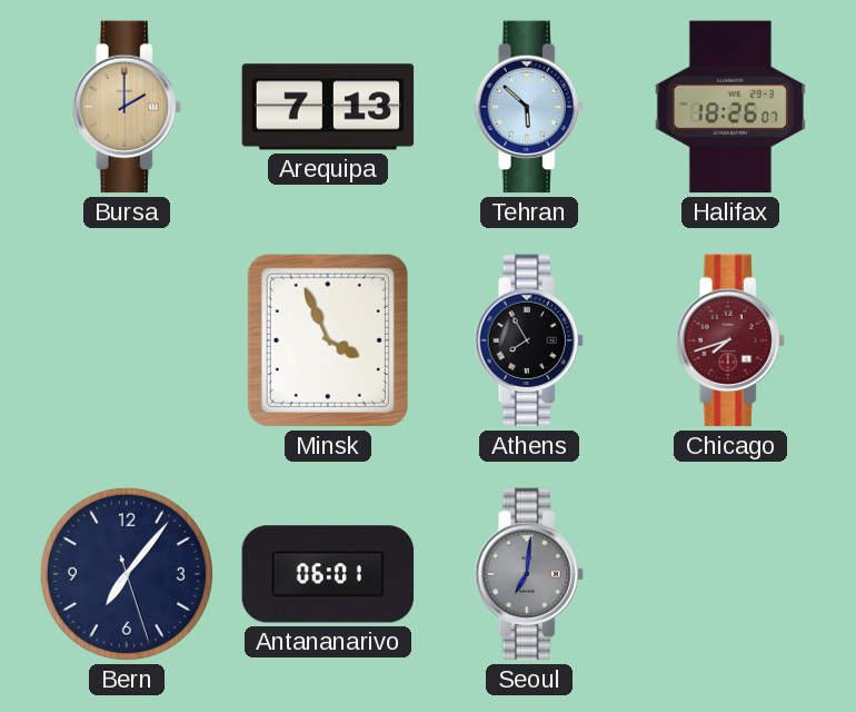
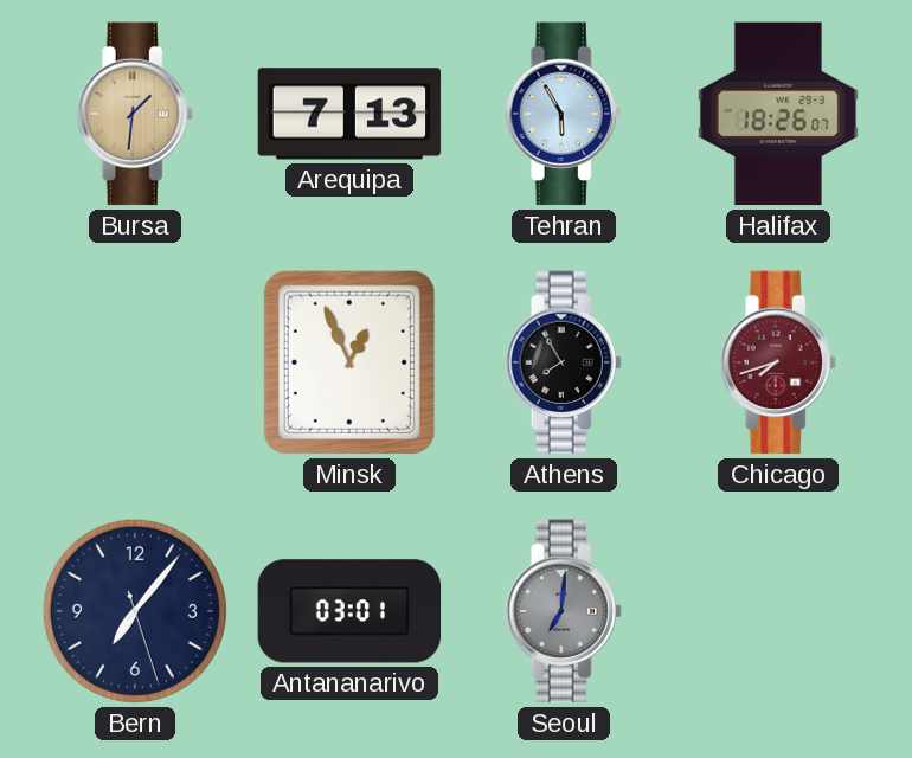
Bursa: 2:00 -> 1:31
Tehran: 5:52 -> 5:55
Minsk: 3:56 -> 12:56
Antananarivo: 06:01 -> 03:01
